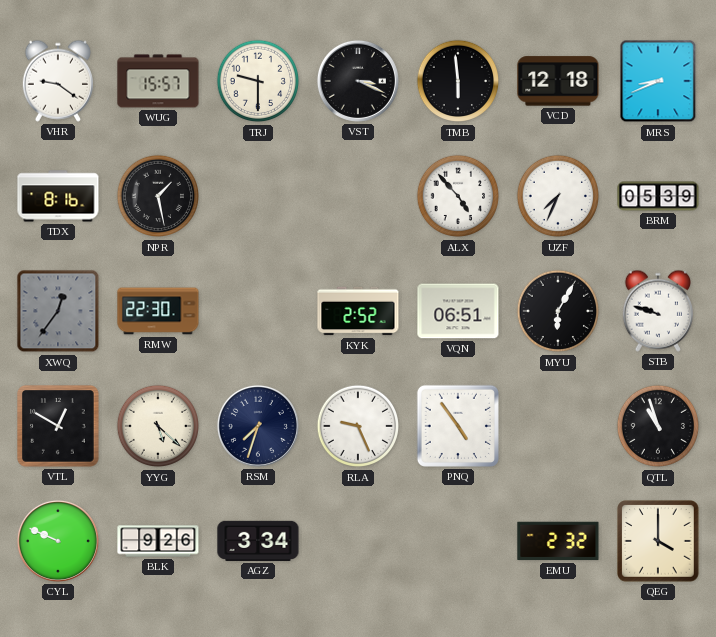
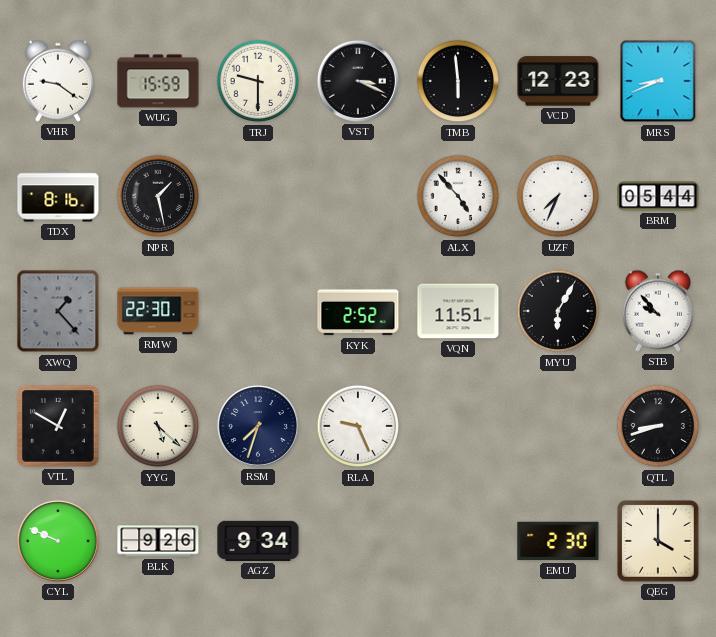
WUG: 15:57 -> 15:59
VCD: 12:18 -> 12:23
BRM: 05:39 -> 05:44
XWQ: 12:36 -> 1:23
VQN: 06:51 -> 11:51
STB: 9:48 -> 9:53
PNQ: 4:54 -> none
QTL: 10:57 -> 8:42
AGZ: 3:34 -> 9:34
EMU: 2:32 -> 2:30
